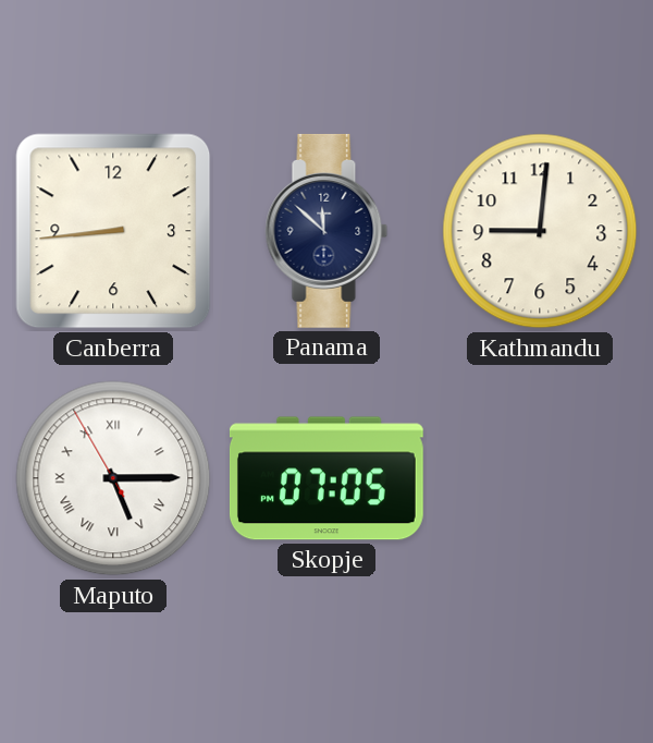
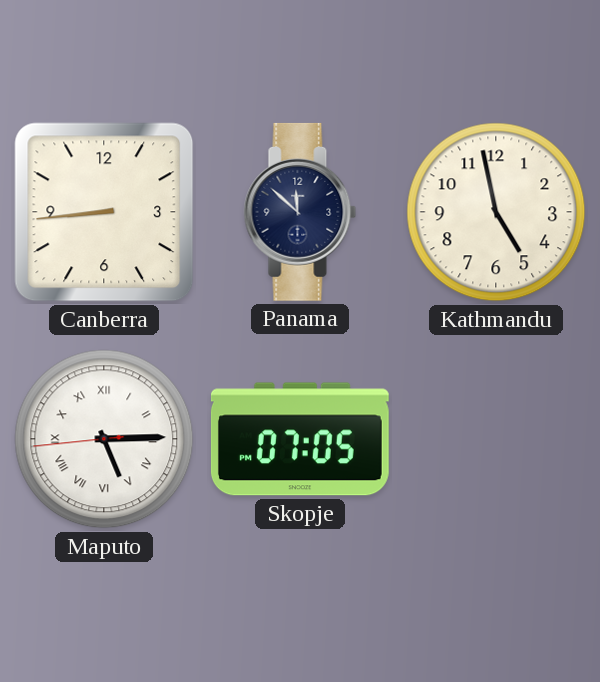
Kathmandu: 9:01 -> 4:58
Maputo: 5:14:55 -> 5:14:44
